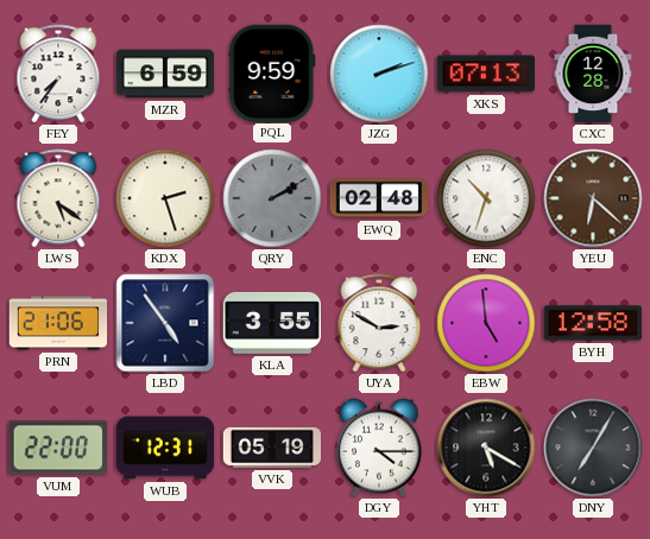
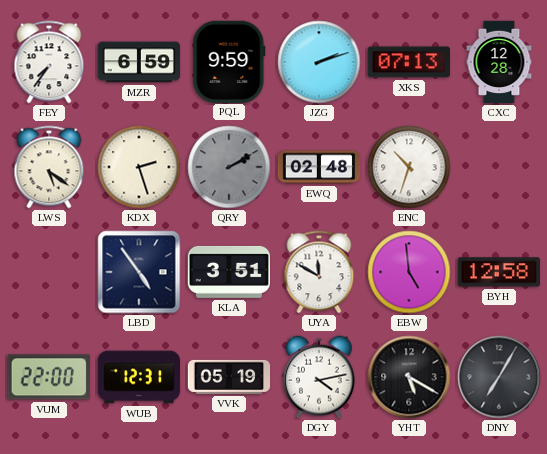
YEU: 6:22 -> none
PRN: 21:06 -> none
KLA: 3:55 -> 3:51
UYA: 2:50 -> 11:50
DGY: 4:15 -> 4:13
